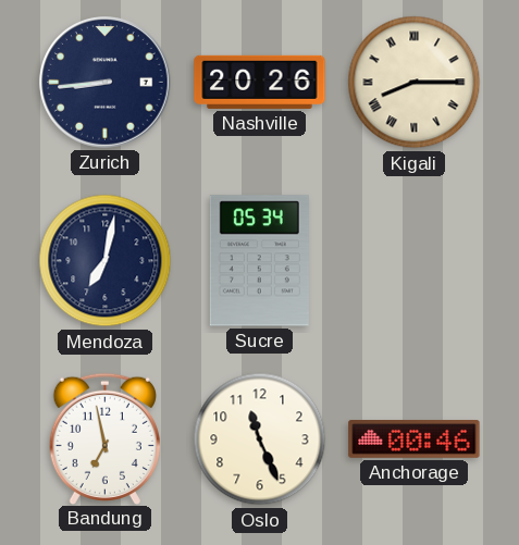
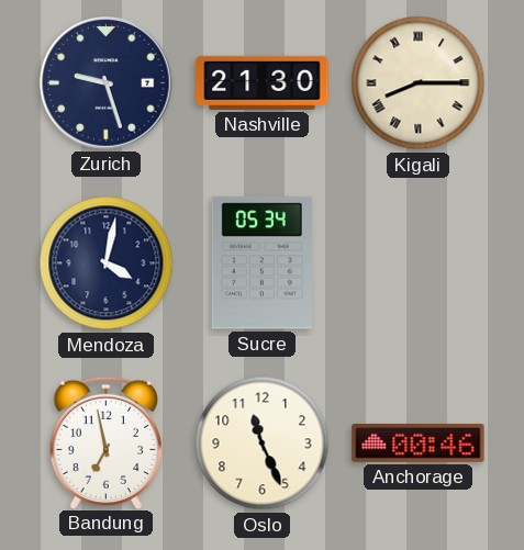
Zurich: 8:44 -> 9:27
Nashville: 20:26 -> 21:30
Mendoza: 7:02 -> 4:02
